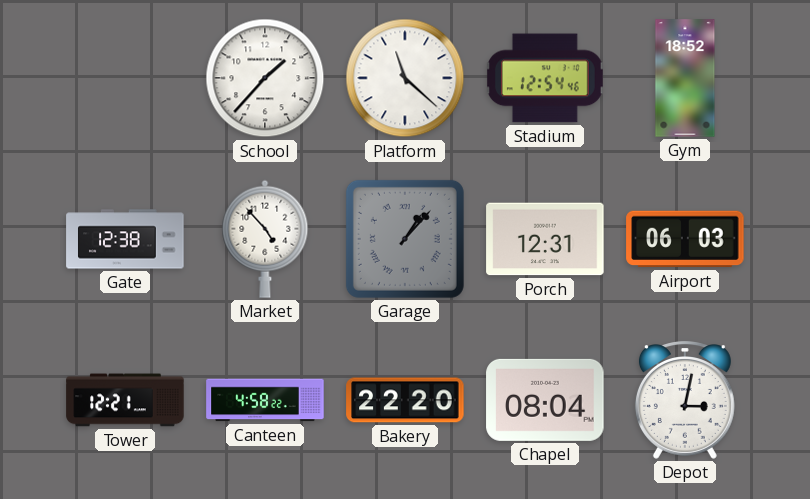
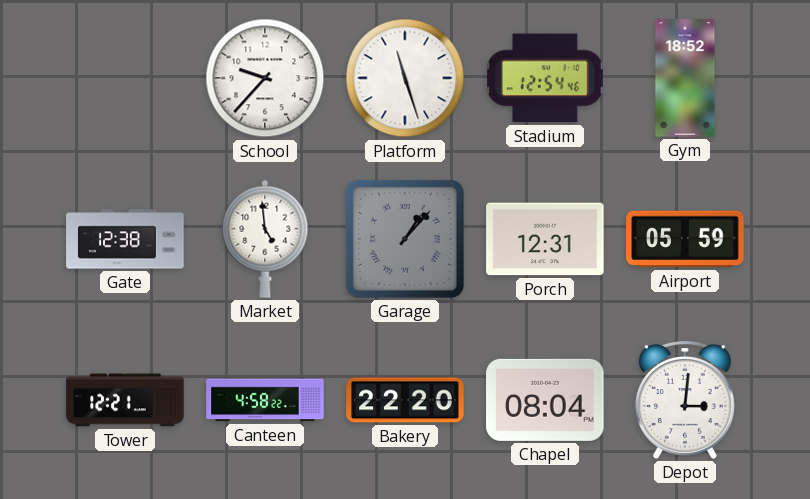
School: 1:37 -> 9:37
Platform: 11:22 -> 11:27
Market: 4:53 -> 4:59
Airport: 06:03 -> 05:59
Depot: 3:02 -> 3:01
